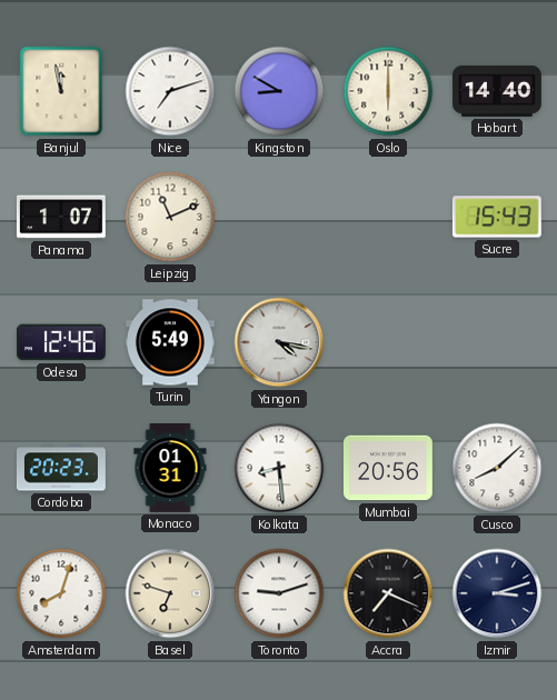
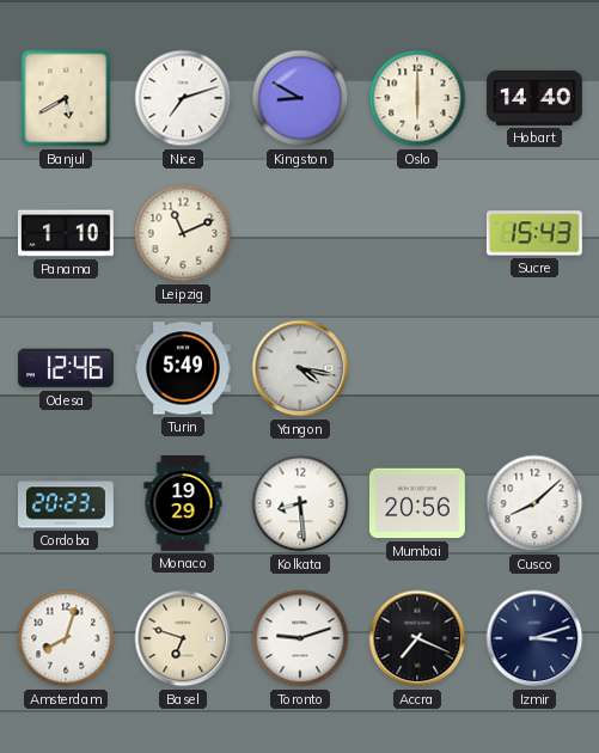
Banjul: 11:58 -> 5:40
Panama: 1:07 -> 1:10
Monaco: 01:31 -> 19:29
